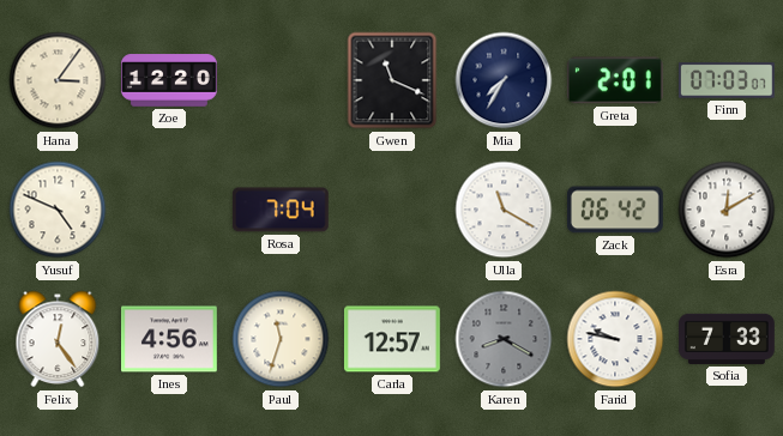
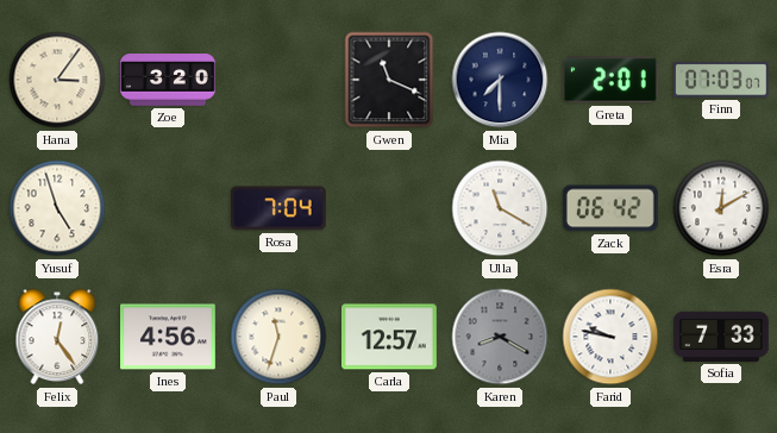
Zoe: 12:20 -> 3:20
Mia: 7:35 -> 7:30
Yusuf: 4:49 -> 4:57
